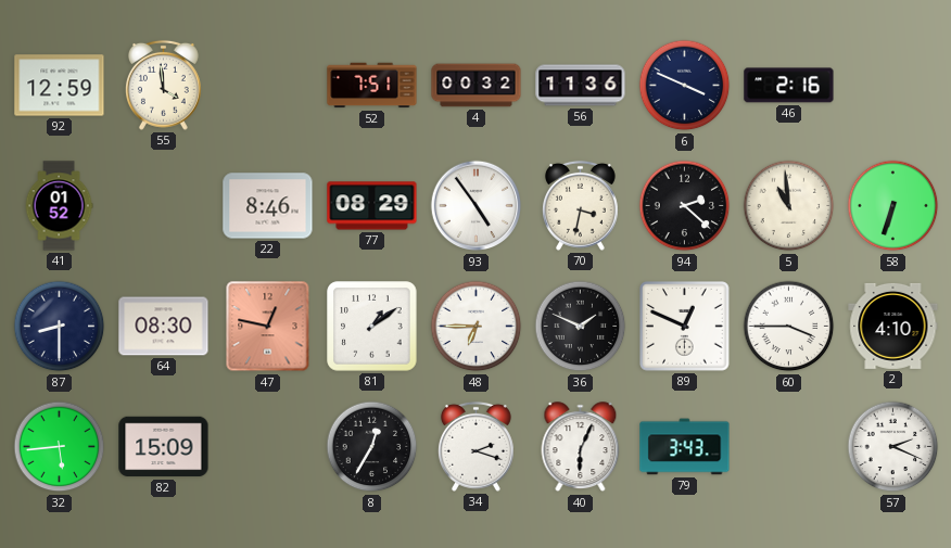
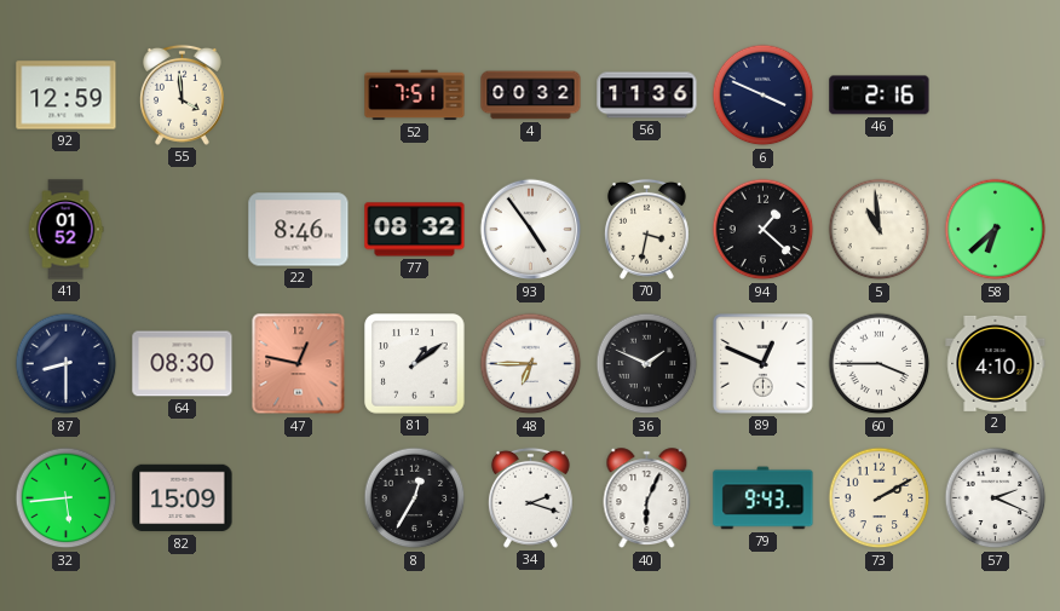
77: 08:29 -> 08:32
94: 2:22 -> 1:22
58: 6:33 -> 6:38
79: 3:43 -> 9:43
73: none -> 2:10
